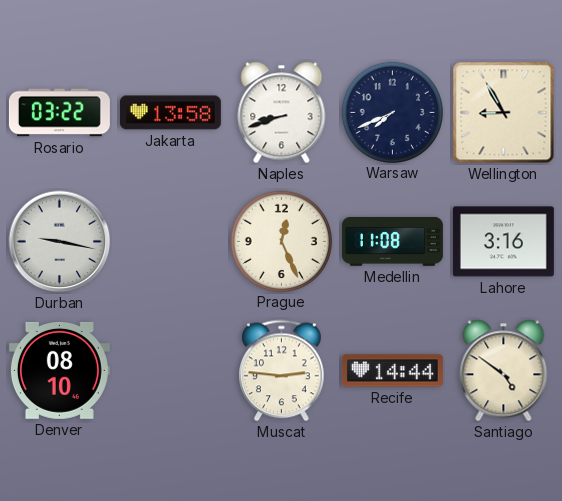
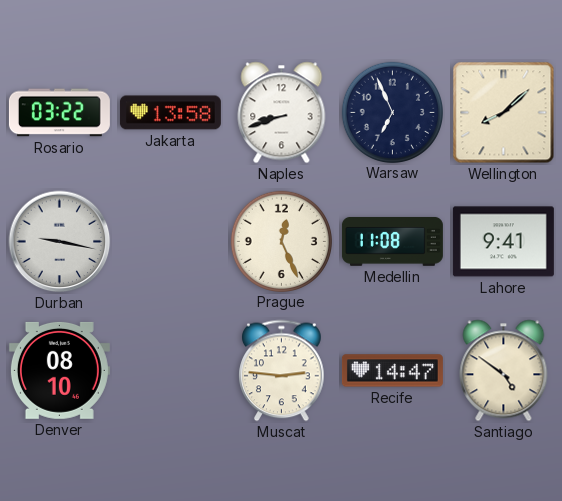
Warsaw: 7:41 -> 6:56
Wellington: 8:55 -> 8:08
Lahore: 3:16 -> 9:41
Recife: 14:44 -> 14:47
